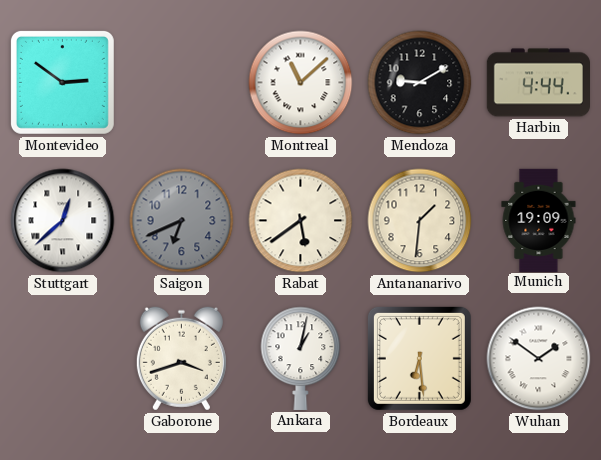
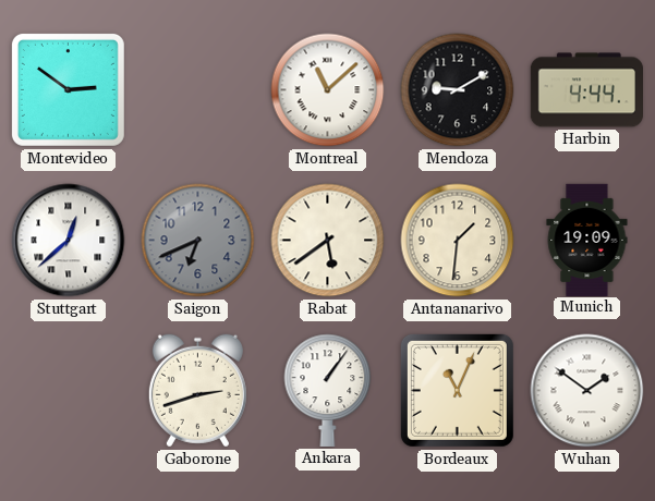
Gaborone: 3:42 -> 2:42
Ankara: 1:02 -> 1:06
Bordeaux: 6:29 -> 11:04
